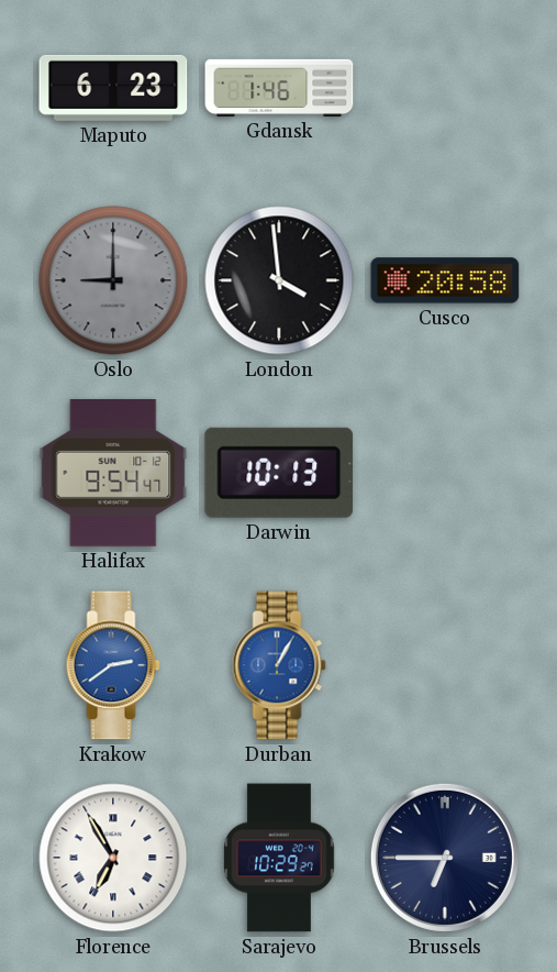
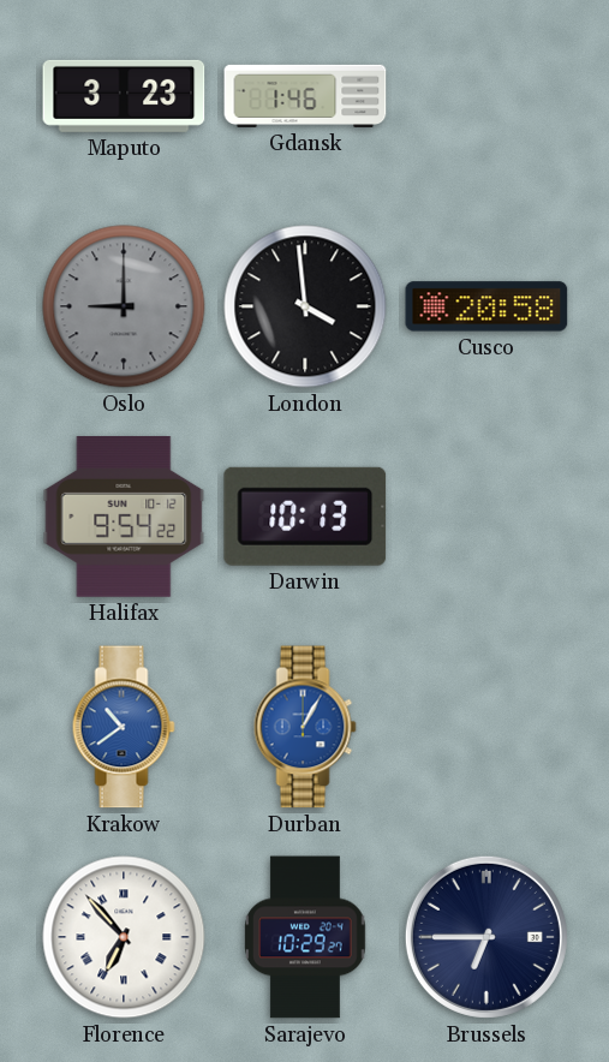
Maputo: 6:23 -> 3:23
Halifax: 9:54:47 -> 9:54:22
Krakow: 2:39 -> 10:39
Florence: 6:55 -> 6:53
